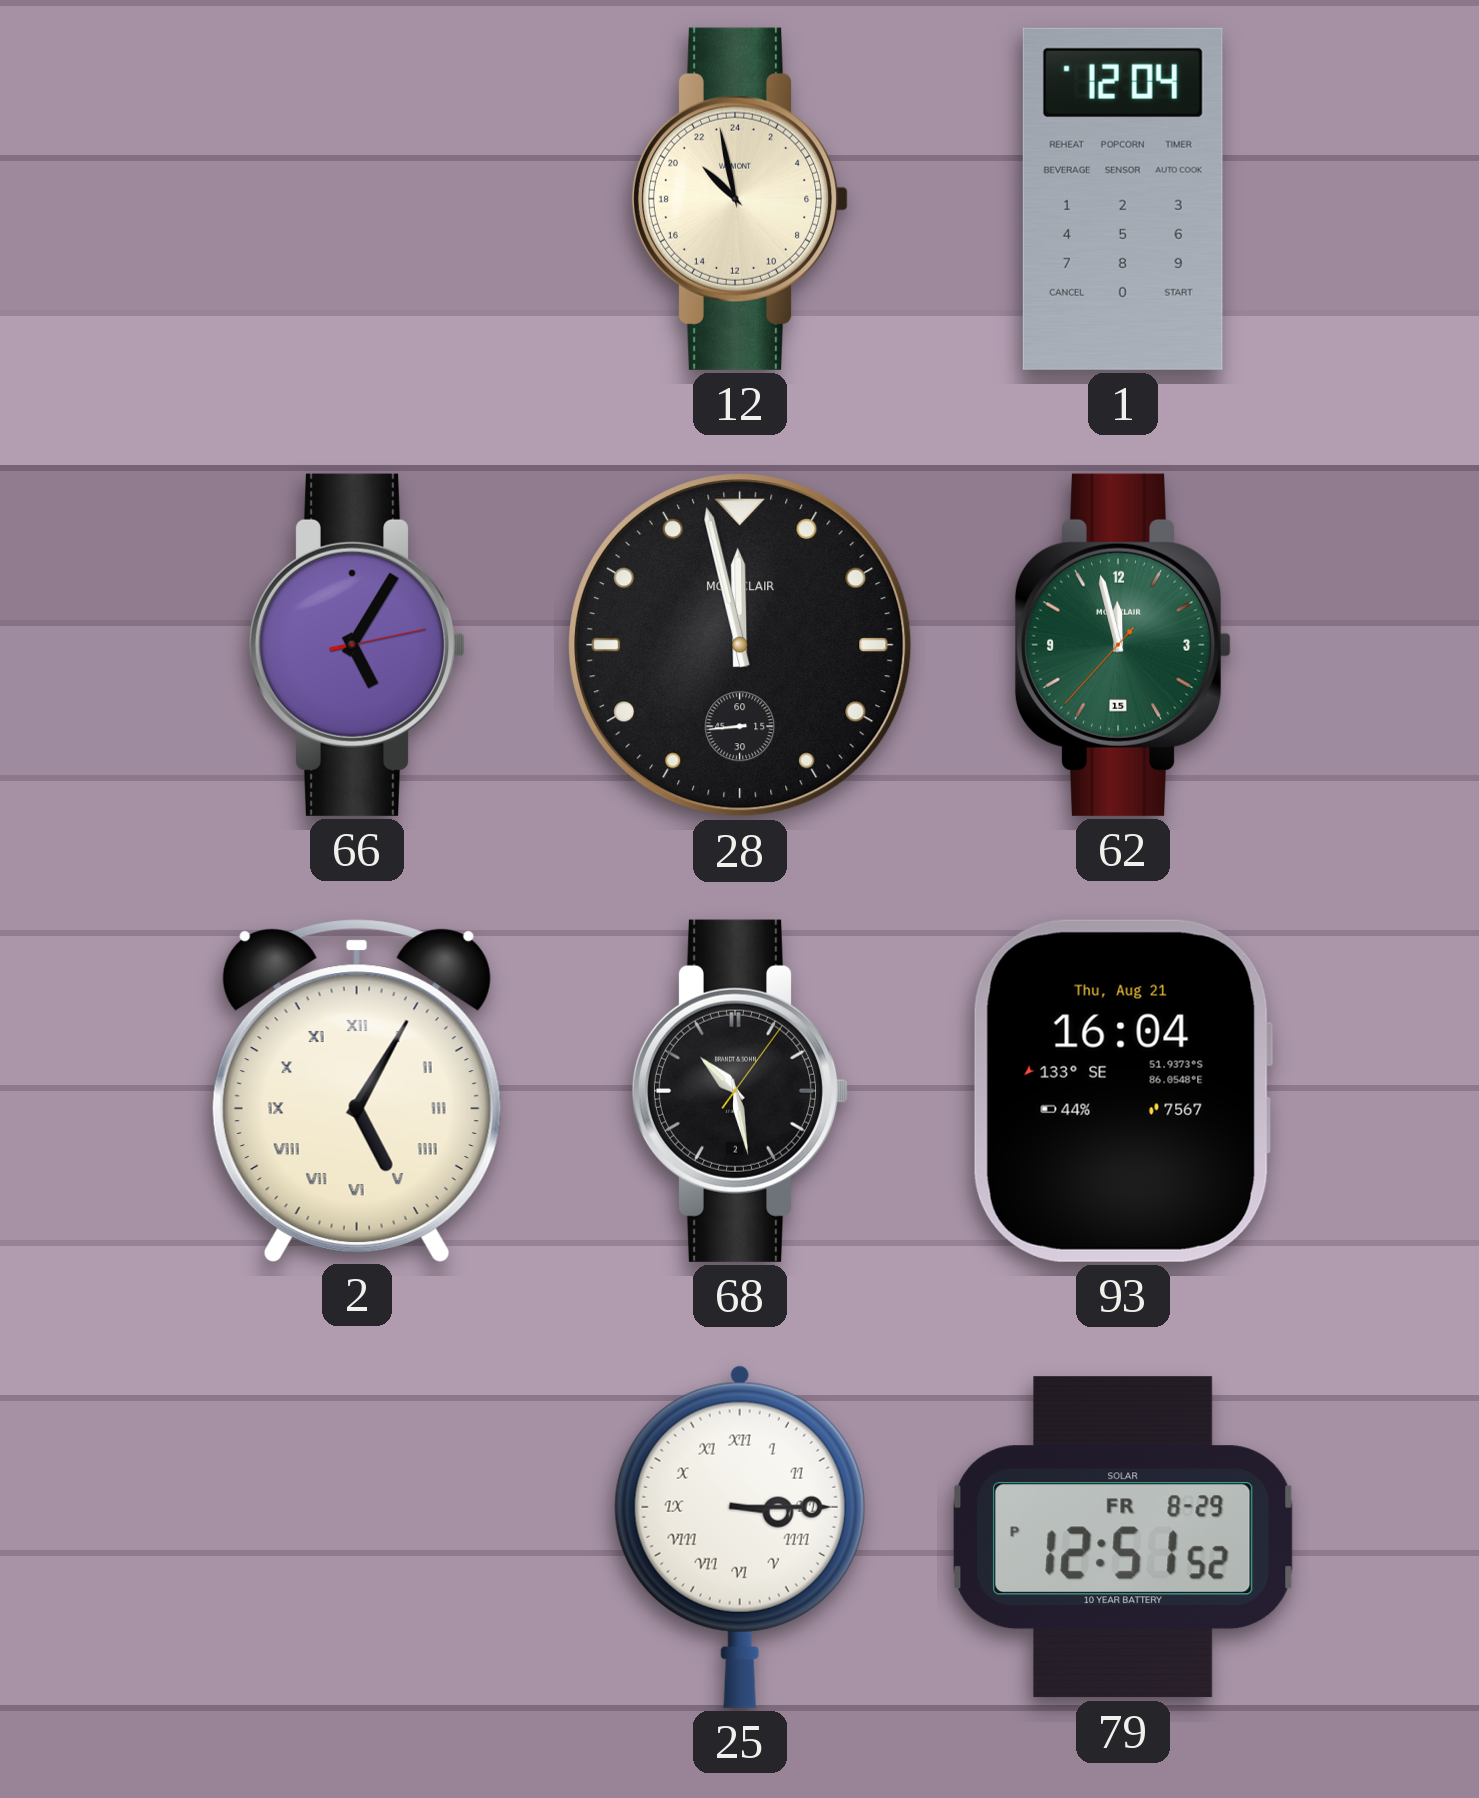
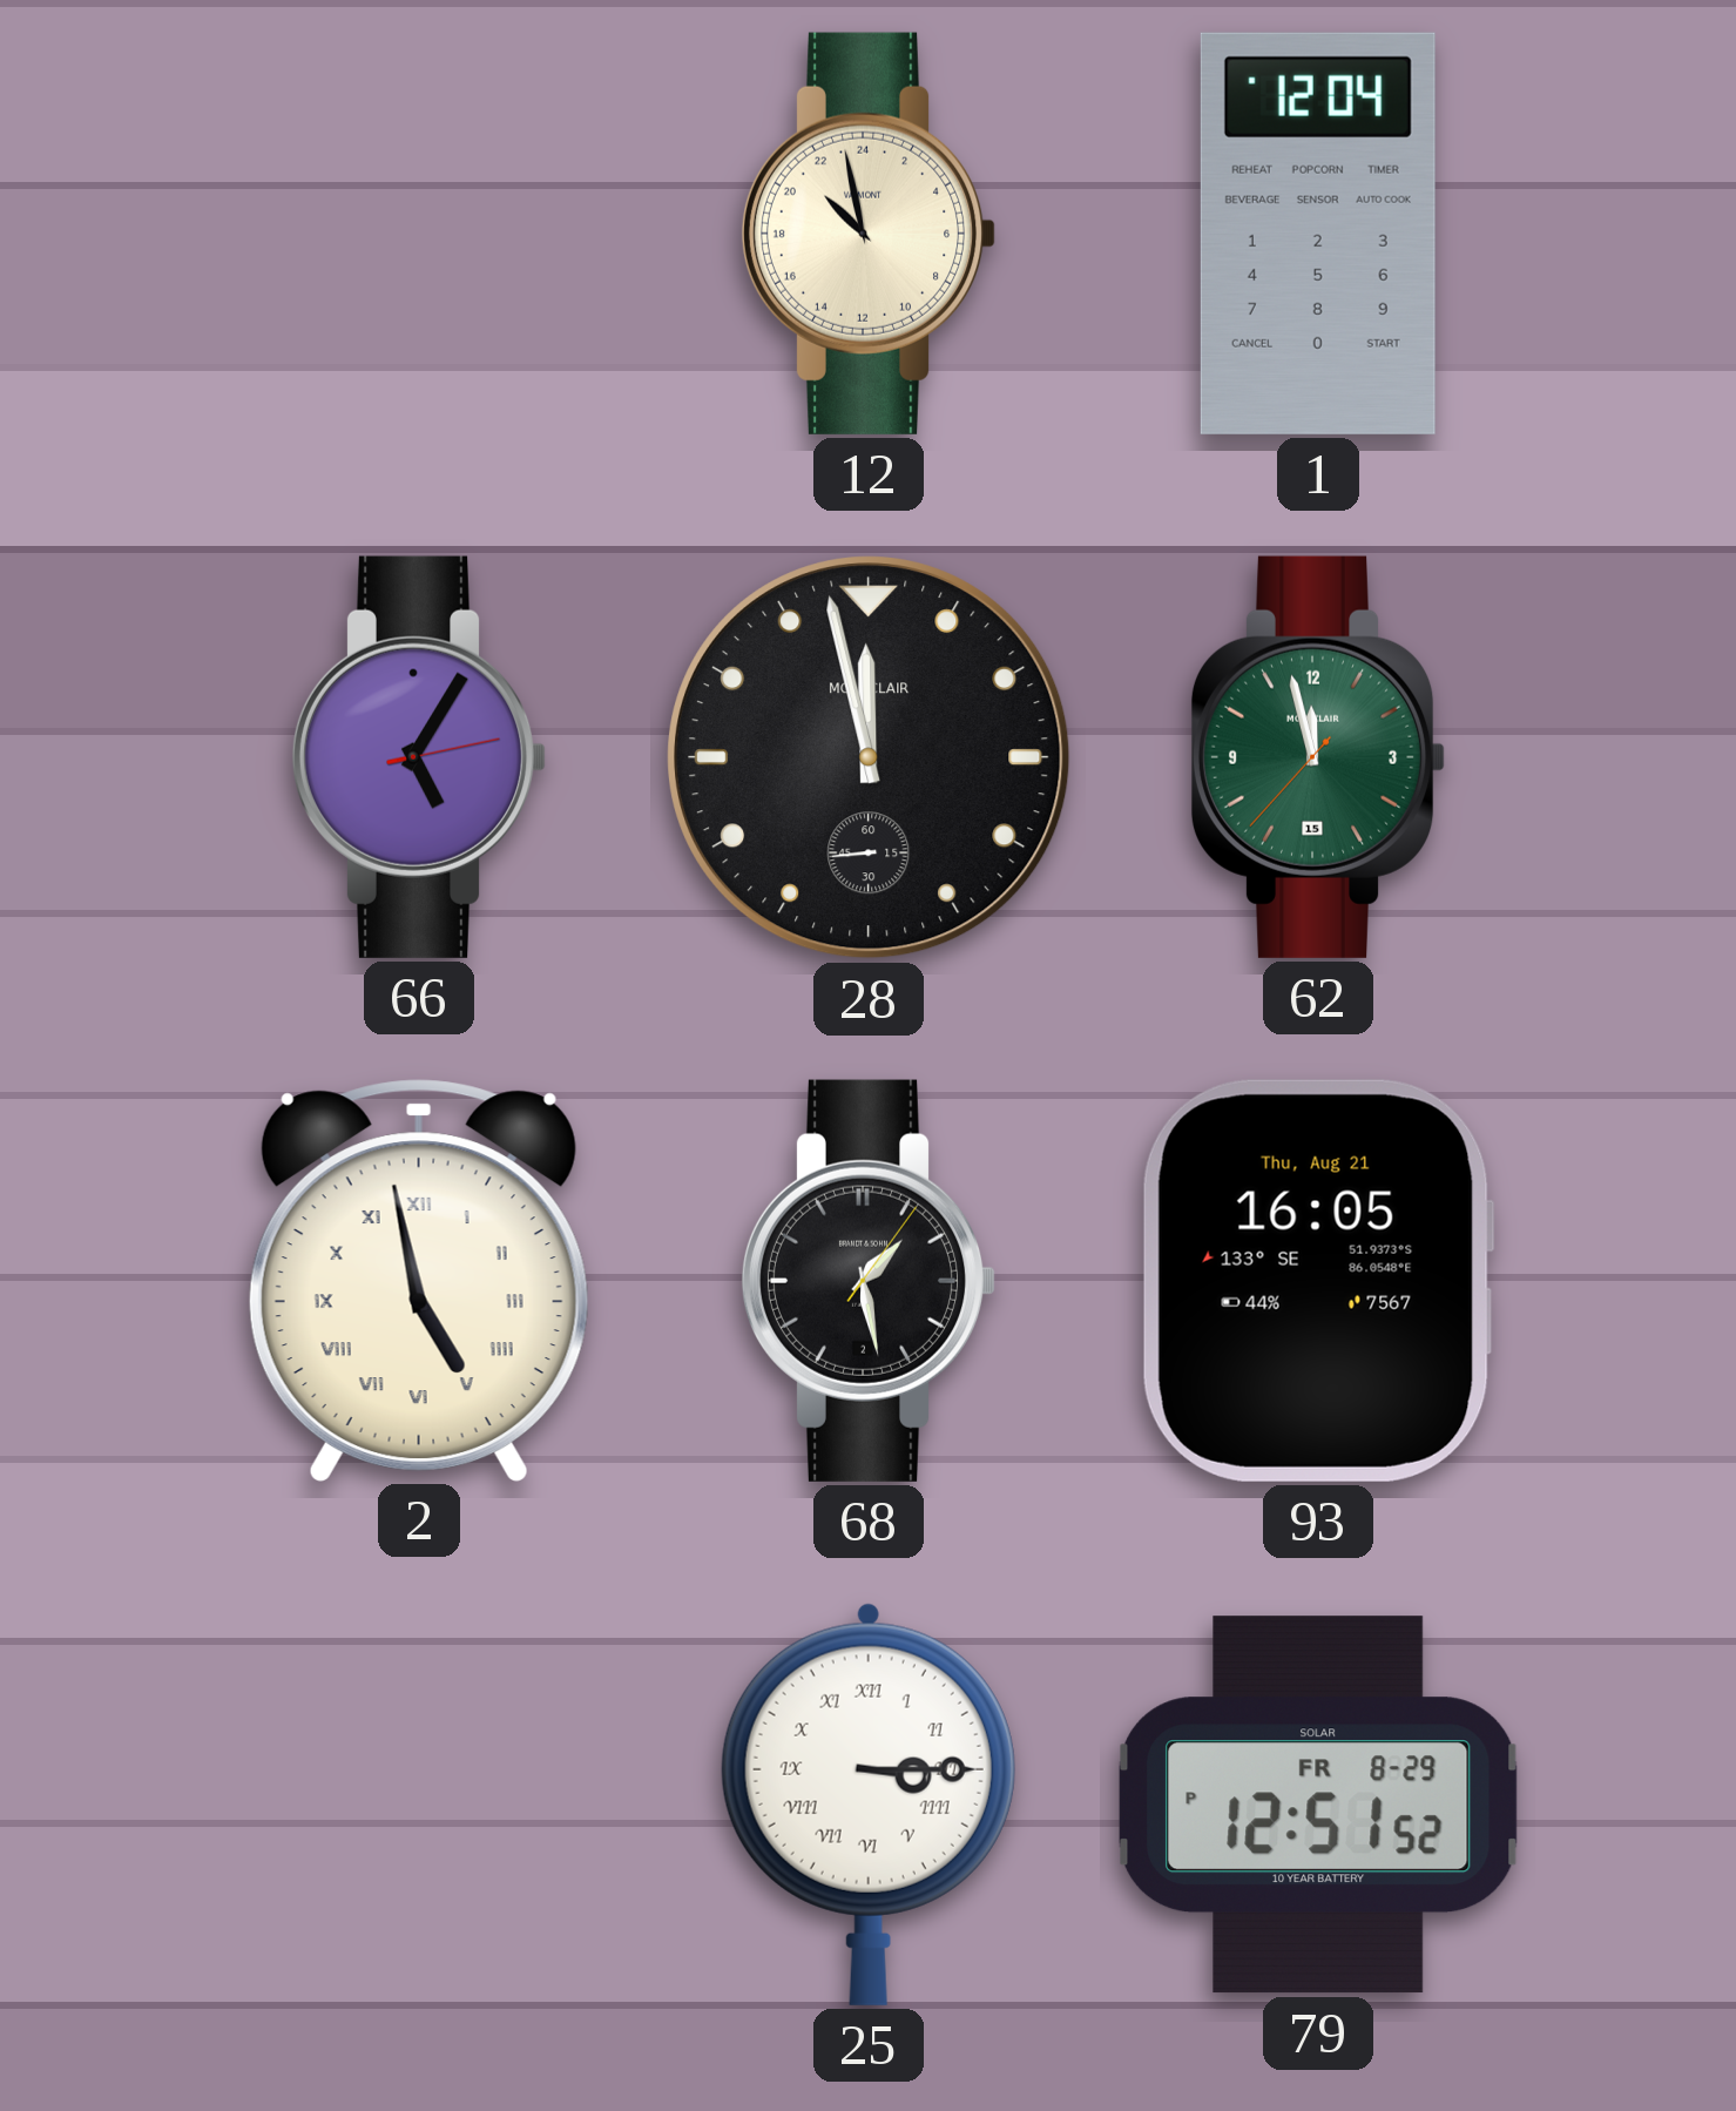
2: 5:05 -> 4:58
68: 10:28 -> 1:28
93: 16:04 -> 16:05
